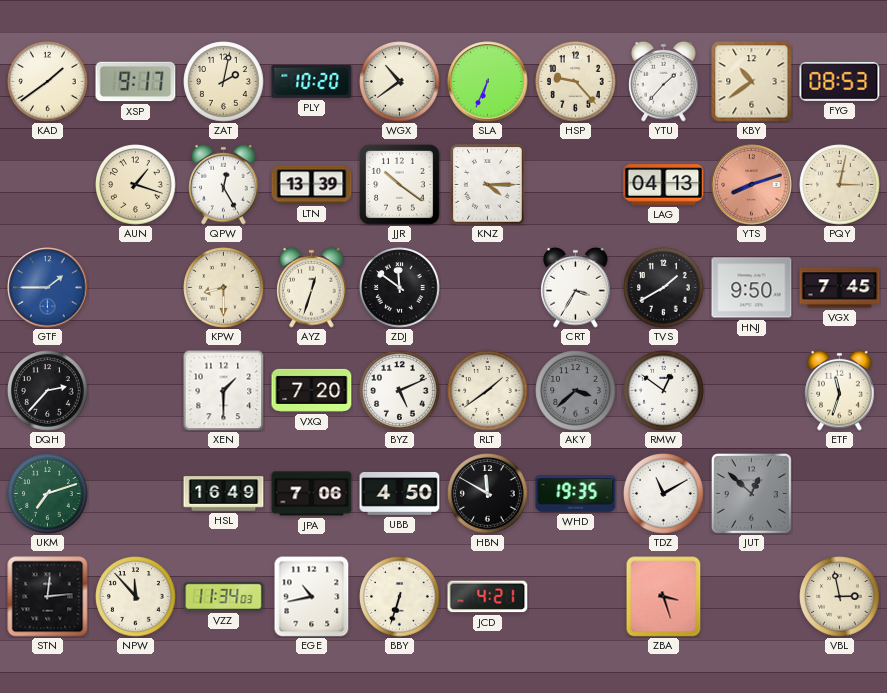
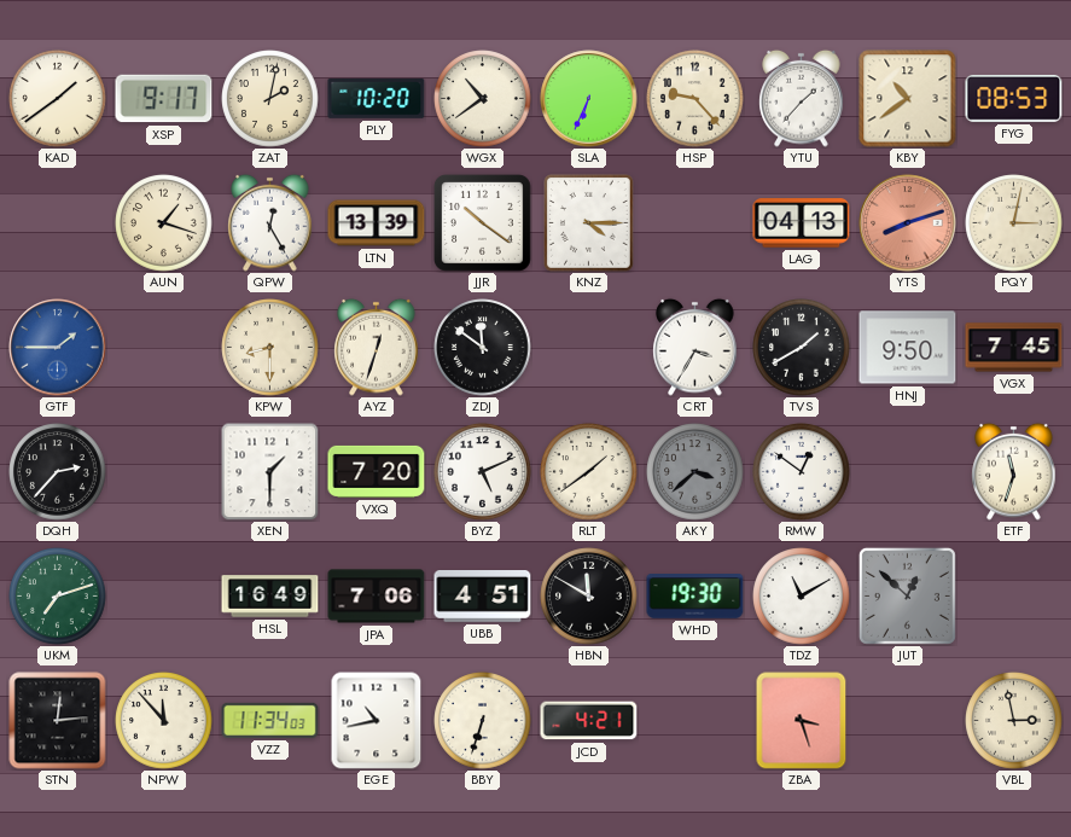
UBB: 4:50 -> 4:51
WHD: 19:35 -> 19:30
